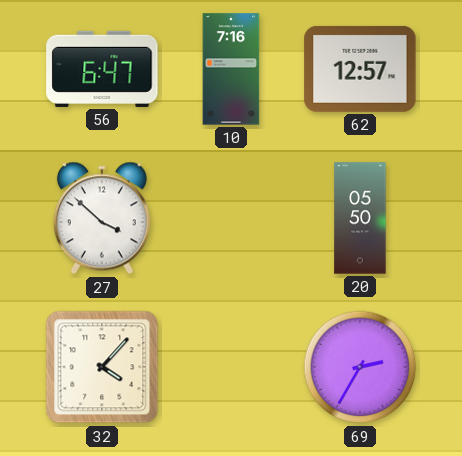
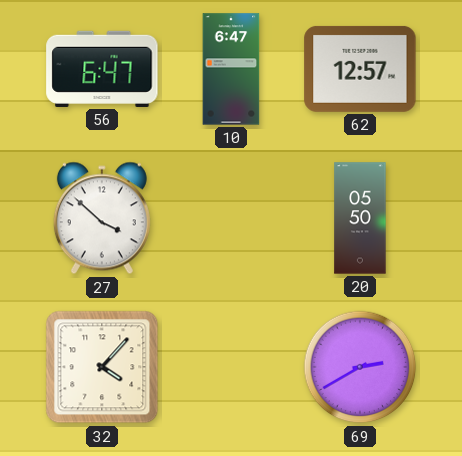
10: 7:16 -> 6:47
69: 2:35 -> 2:40
